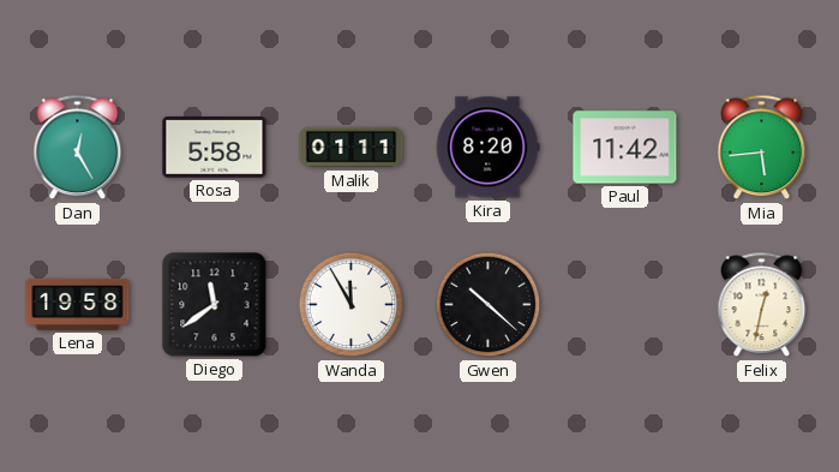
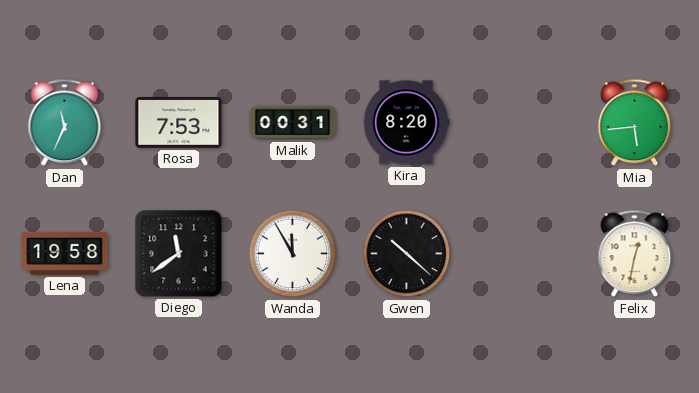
Dan: 12:25 -> 11:34
Rosa: 5:58 -> 7:53
Malik: 01:11 -> 00:31
Paul: 11:42 -> none
